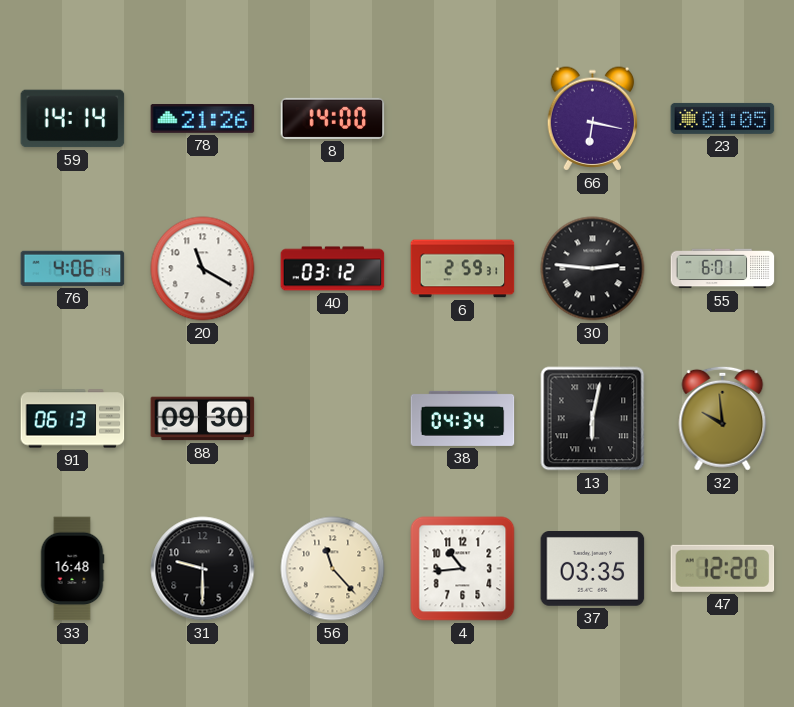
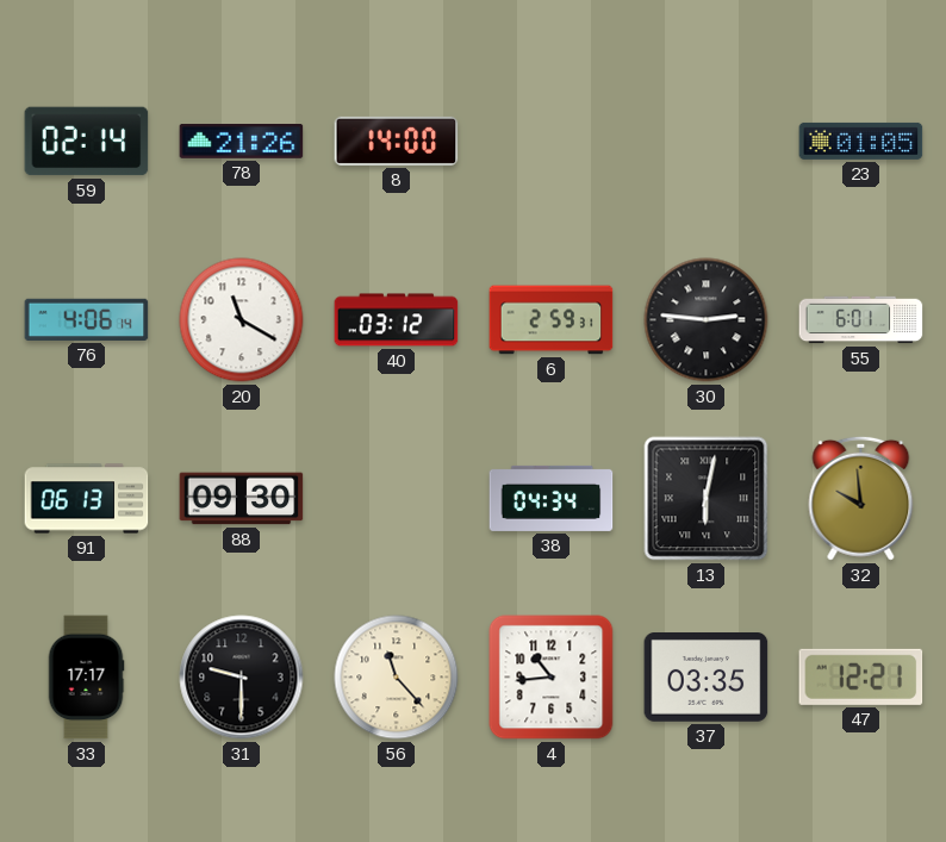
59: 14:14 -> 02:14
66: 6:17 -> none
33: 16:48 -> 17:17
47: 12:20 -> 12:21
